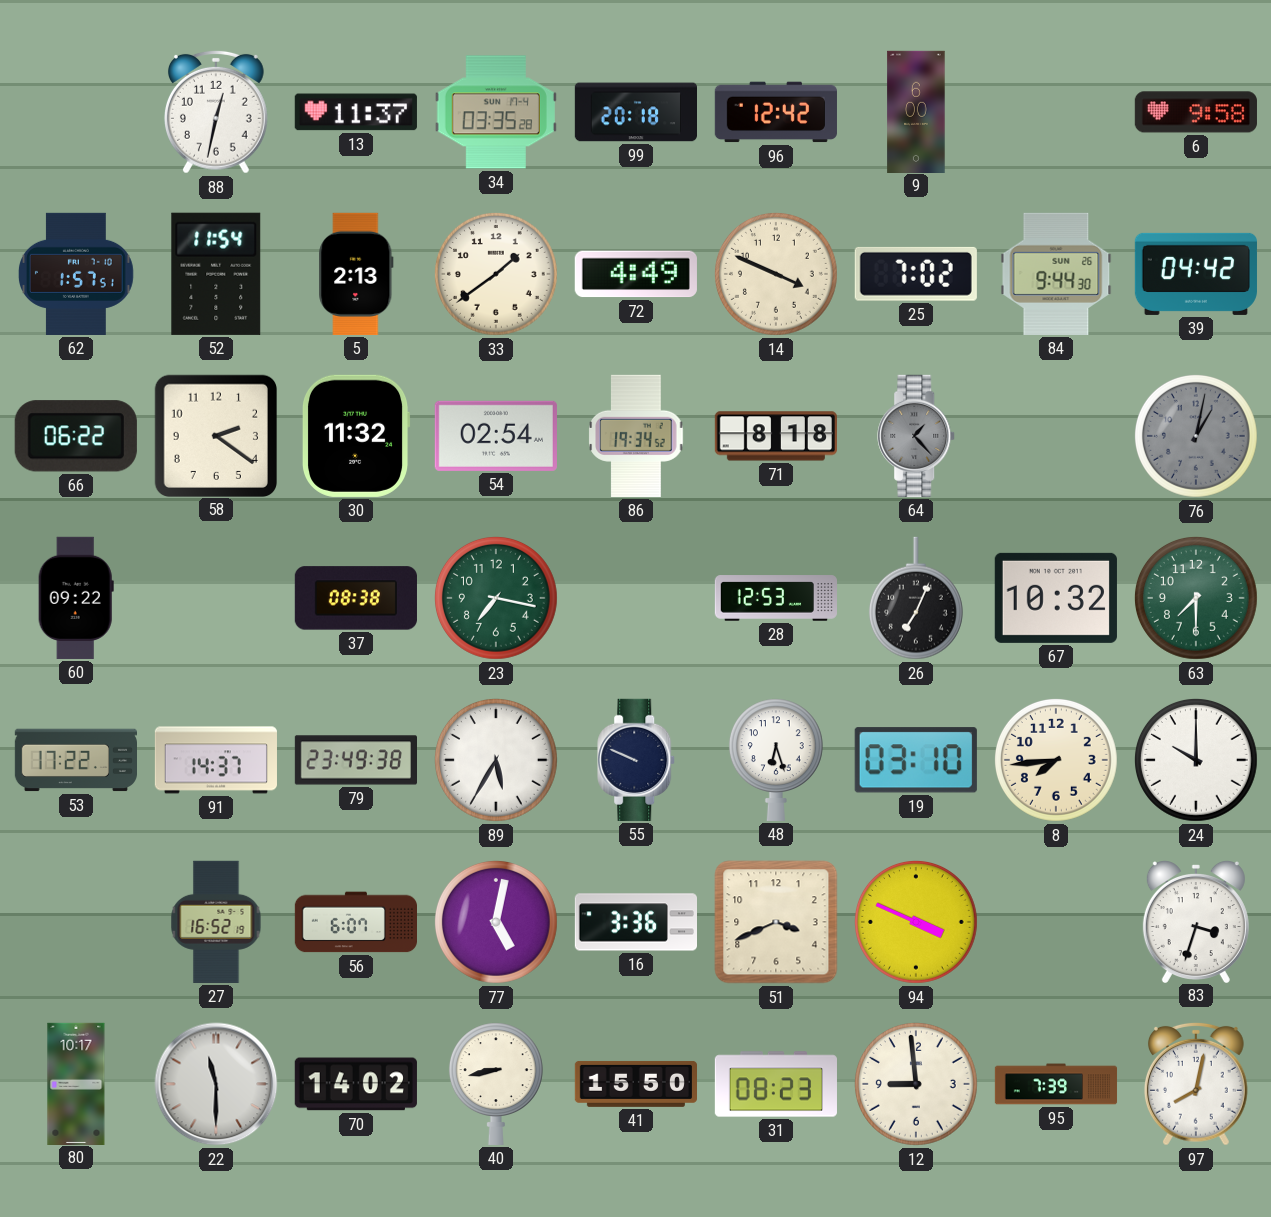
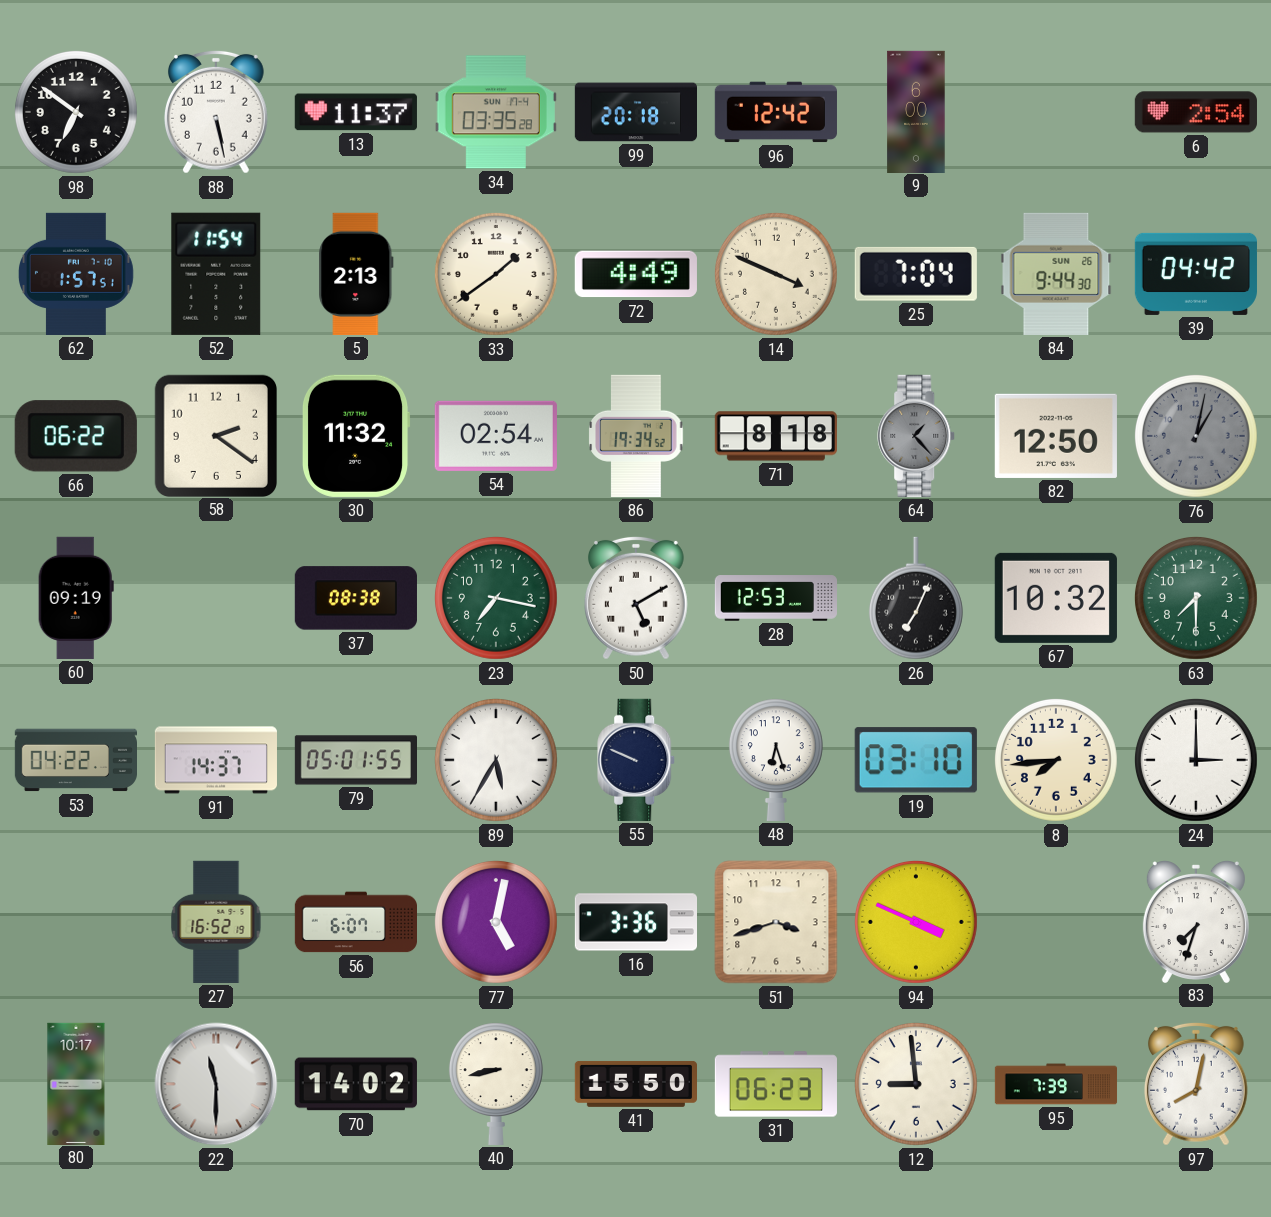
98: none -> 6:51
88: 12:32 -> 5:28
6: 9:58 -> 2:54
25: 7:02 -> 7:04
82: none -> 12:50
60: 09:22 -> 09:19
50: none -> 5:10
53: 17:22 -> 04:22
79: 23:49 -> 05:01
24: 10:00 -> 3:00
51: 3:41 -> 3:42
83: 3:33 -> 7:33
31: 08:23 -> 06:23
